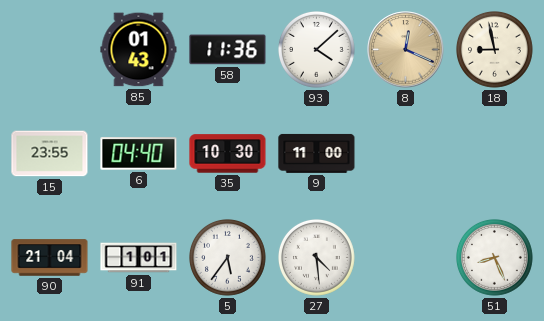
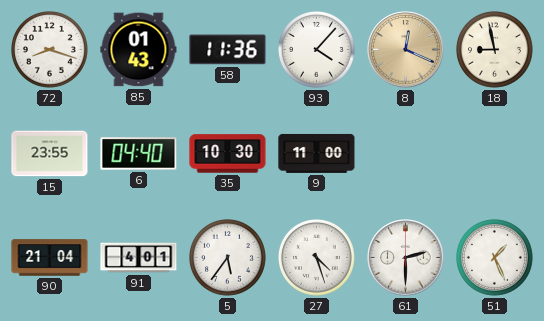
72: none -> 8:18
93: 4:08 -> 4:07
91: 1:01 -> 4:01
27: 4:29 -> 4:27
61: none -> 2:30
51: 8:26 -> 1:26
